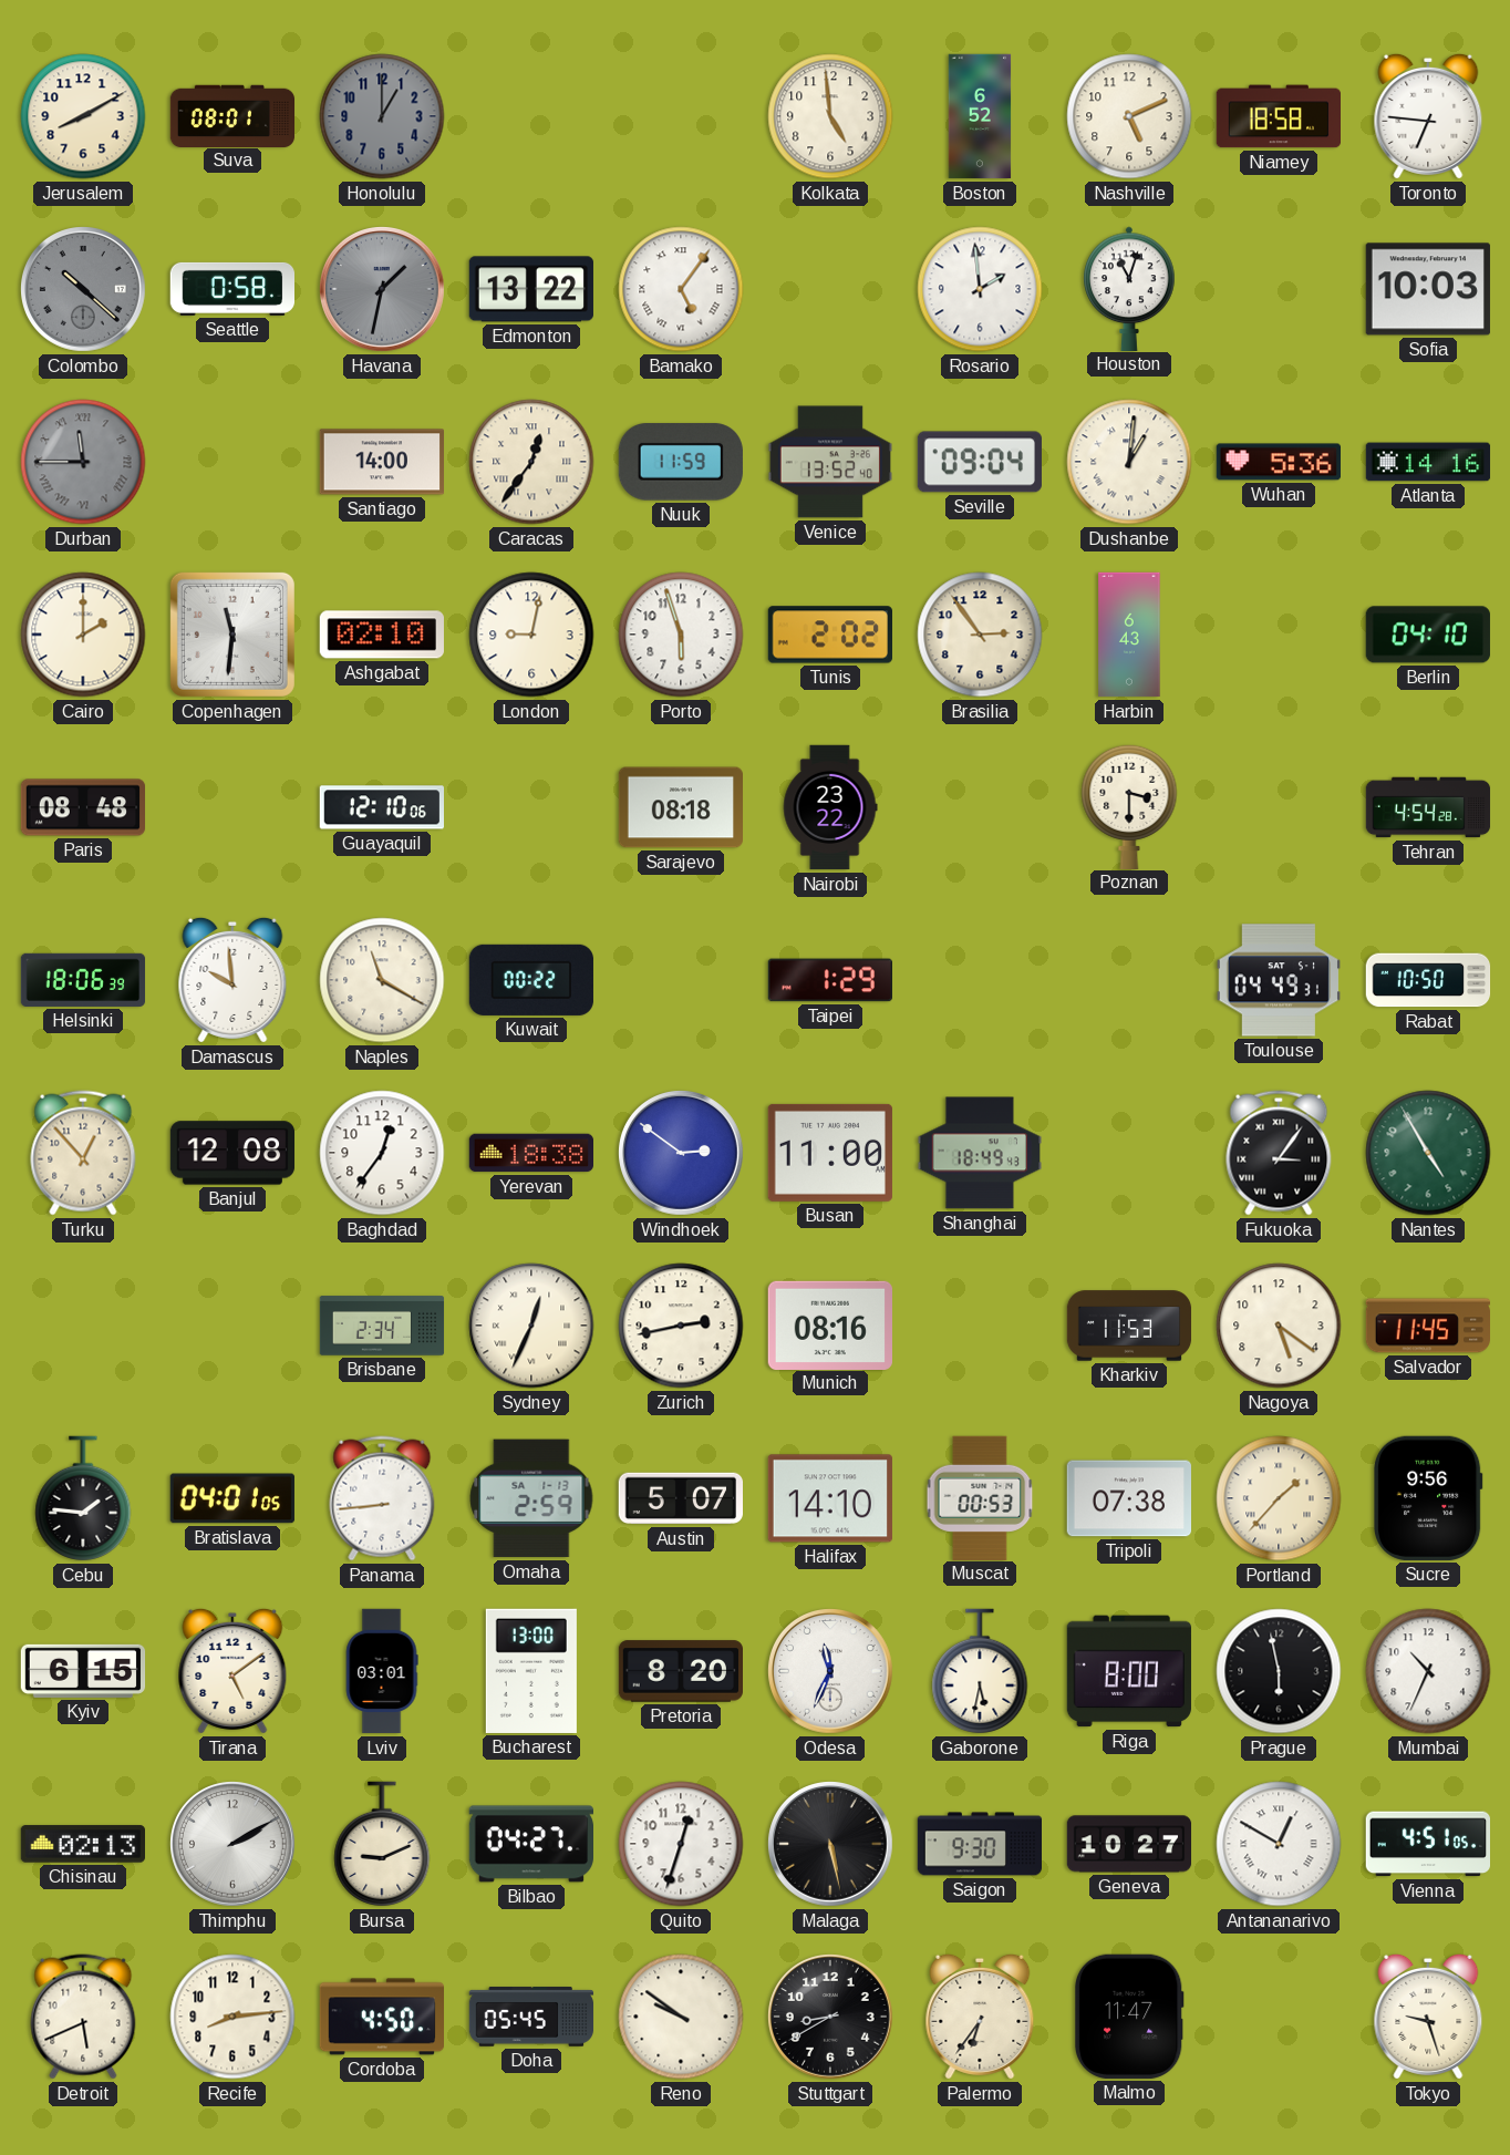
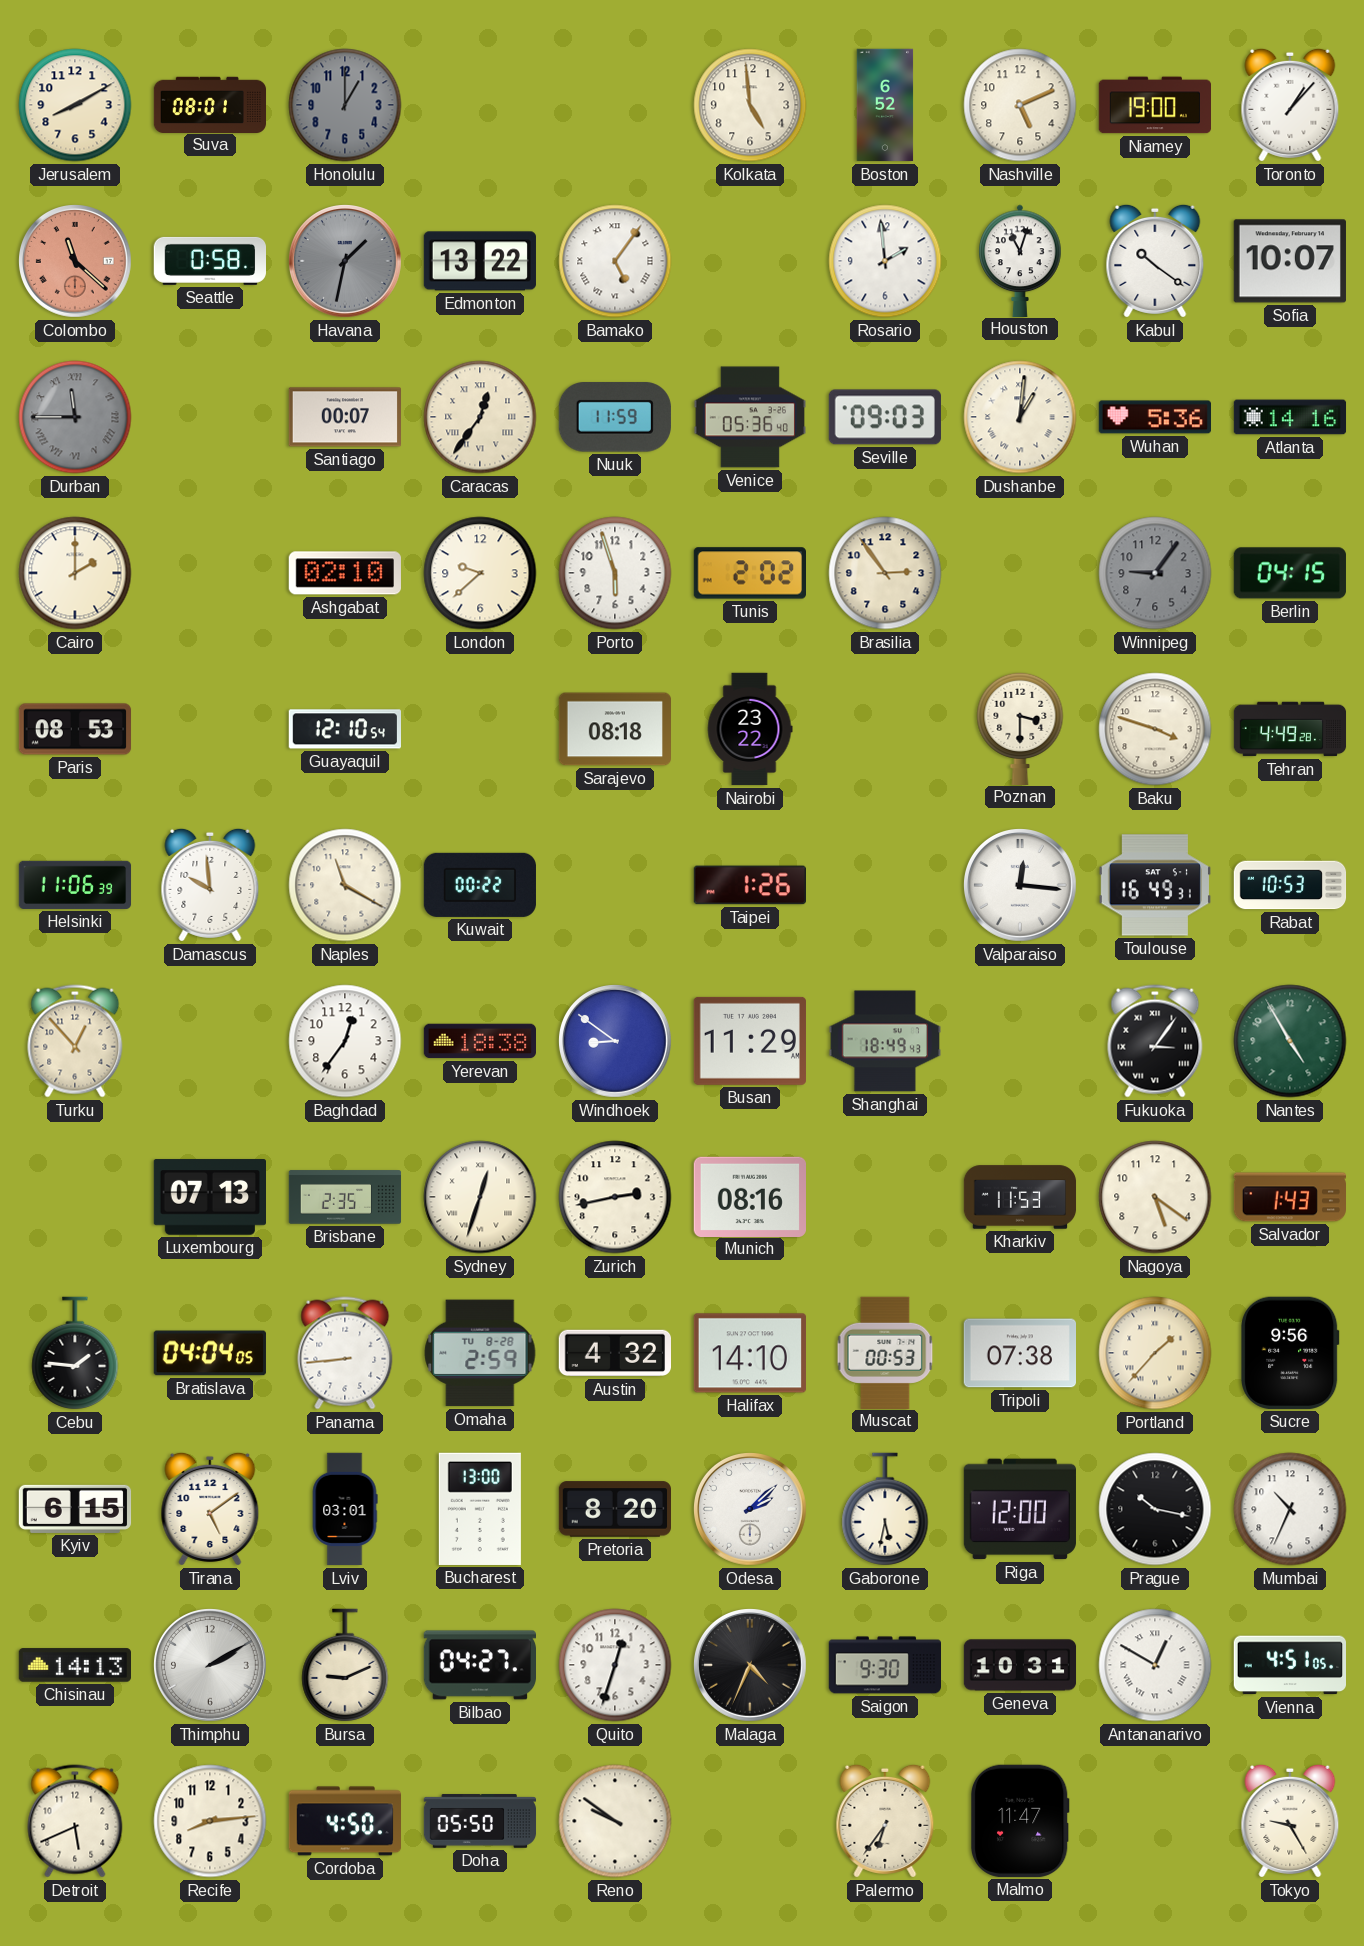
Niamey: 18:58 -> 19:00
Toronto: 6:46 -> 1:07
Colombo: 10:22 -> 11:22
Colombo dial: grey -> salmon
Kabul: none -> 10:21
Sofia: 10:03 -> 10:07
Santiago: 14:00 -> 00:07
Venice: 13:52 -> 05:36
Seville: 09:04 -> 09:03
Copenhagen: 11:31 -> none
London: 9:02 -> 9:38
Harbin: 6:43 -> none
Winnipeg: none -> 9:06
Berlin: 04:10 -> 04:15
Paris: 08:48 -> 08:53
Guayaquil: 12:10:06 -> 12:10:54
Baku: none -> 3:48
Tehran: 4:54 -> 4:49
Helsinki: 18:06 -> 11:06
Taipei: 1:29 -> 1:26
Valparaiso: none -> 12:16
Toulouse: 04:49 -> 16:49
Rabat: 10:50 -> 10:53
Banjul: 12:08 -> none
Windhoek: 2:51 -> 8:51
Busan: 11:00 -> 11:29
Luxembourg: none -> 07:13
Brisbane: 2:34 -> 2:35
Sydney: 12:34 -> 12:33
Salvador: 11:45 -> 1:43
Bratislava: 04:01 -> 04:04
Omaha date: SA 1-13 -> TU 8-28
Austin: 5:07 -> 4:32
Odesa: 11:34 -> 2:08
Riga: 8:00 -> 12:00
Prague: 5:58 -> 10:17
Chisinau: 02:13 -> 14:13
Malaga: 5:28 -> 4:34
Geneva: 10:27 -> 10:31
Doha: 05:45 -> 05:50
Stuttgart: 8:40 -> none
Tokyo: 9:27 -> 9:25
